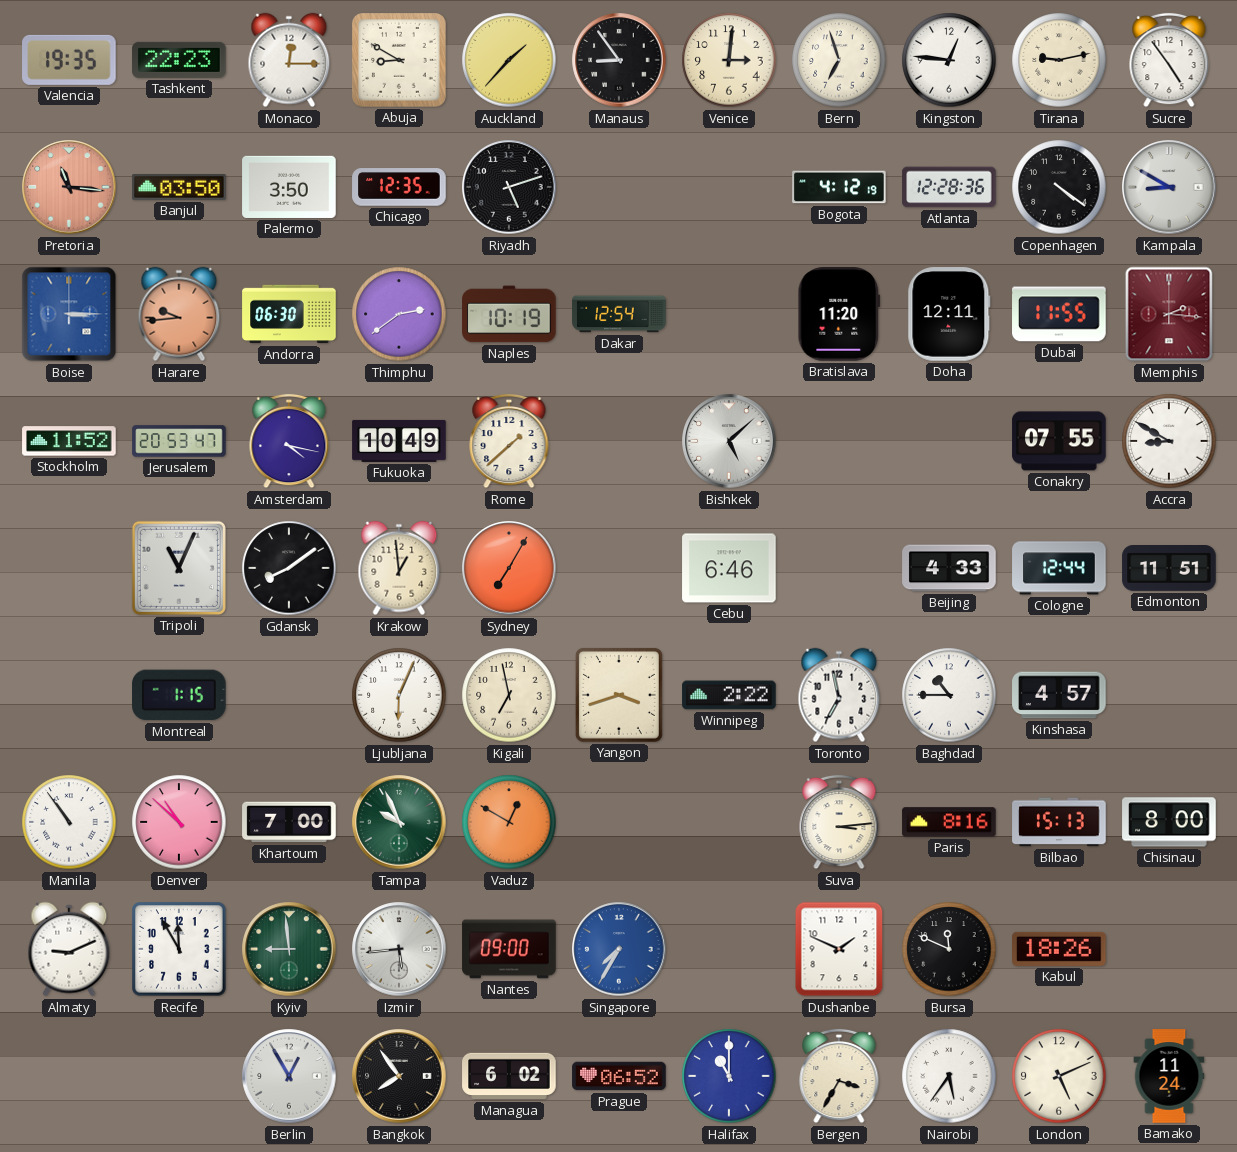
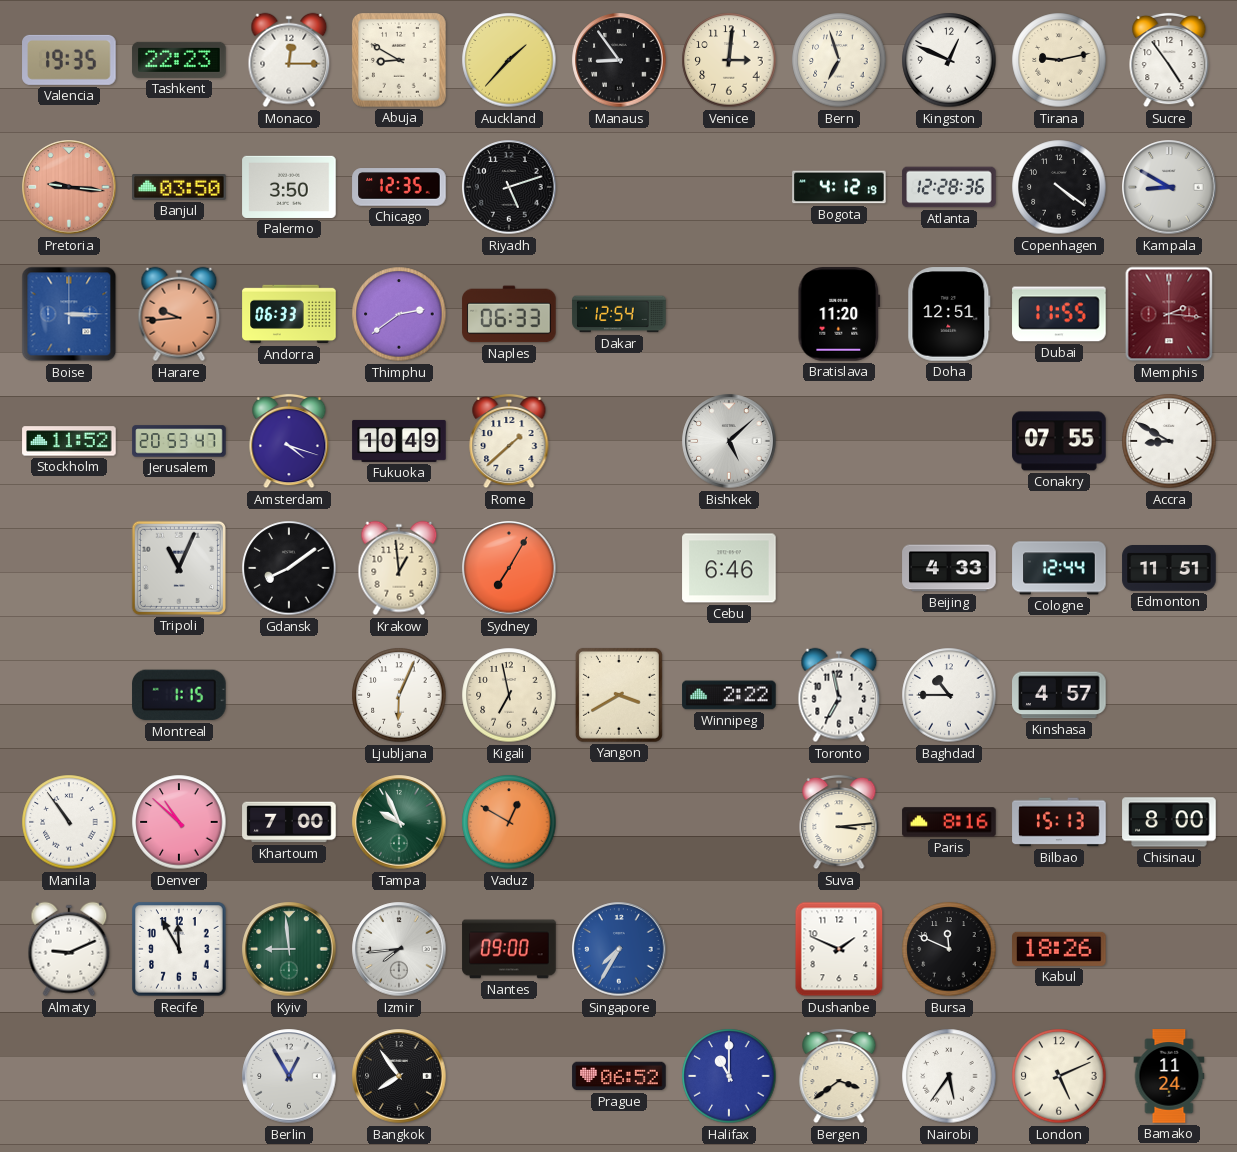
Kingston: 12:46 -> 12:49
Pretoria: 11:16 -> 9:16
Andorra: 06:30 -> 06:33
Naples: 10:19 -> 06:33
Doha: 12:11 -> 12:51
Amsterdam: 4:17 -> 4:18
Yangon: 3:42 -> 3:40
Izmir: 5:44 -> 7:44
Managua: 6:02 -> none
Bergen: 3:35 -> 3:39
